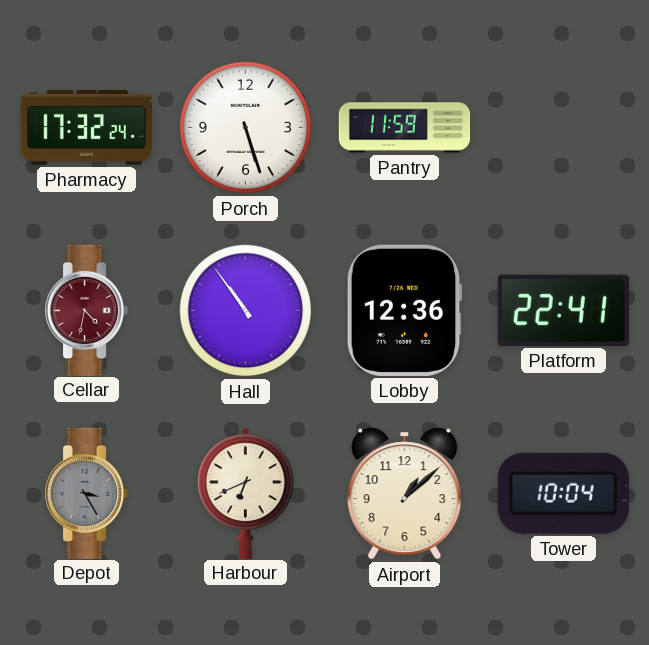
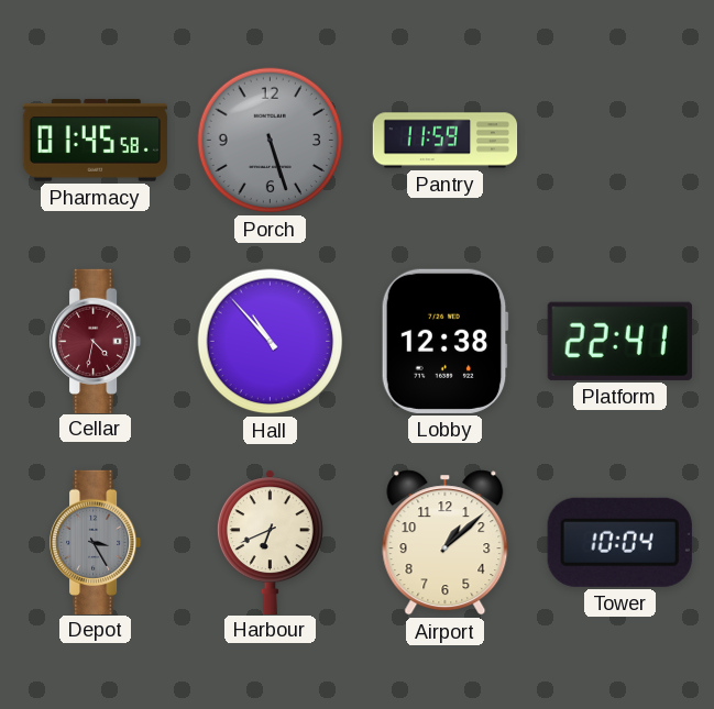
Pharmacy: 17:32 -> 01:45
Porch dial: white -> grey
Hall: 10:54 -> 10:53
Lobby: 12:36 -> 12:38
